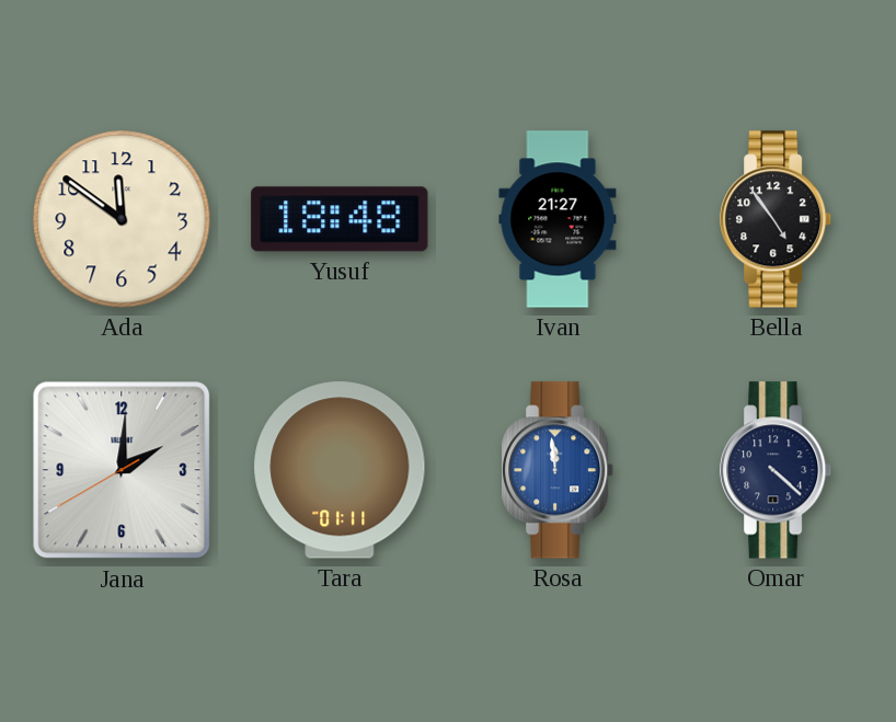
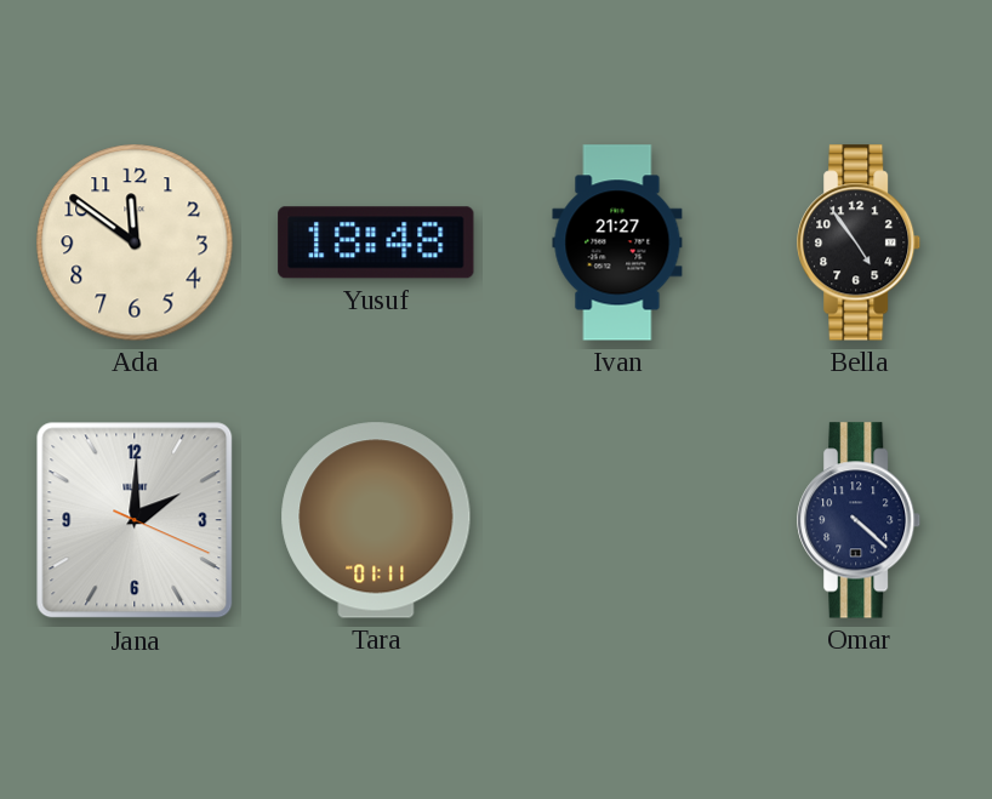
Jana: 2:00:40 -> 2:00:19
Rosa: 11:59 -> none
